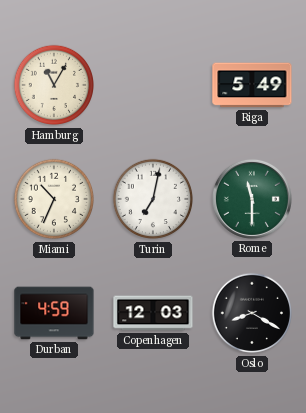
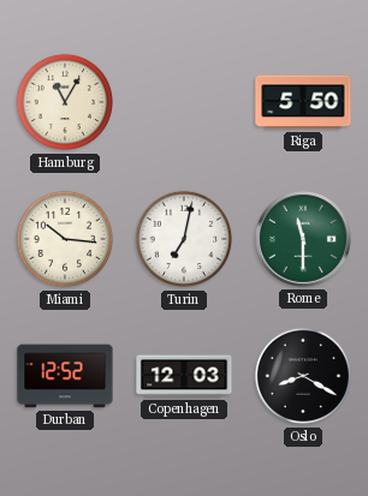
Riga: 5:49 -> 5:50
Miami: 10:34 -> 10:16
Durban: 4:59 -> 12:52
